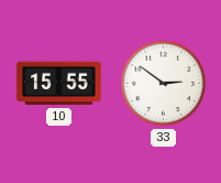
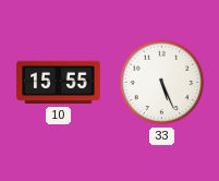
33: 2:51 -> 5:26
